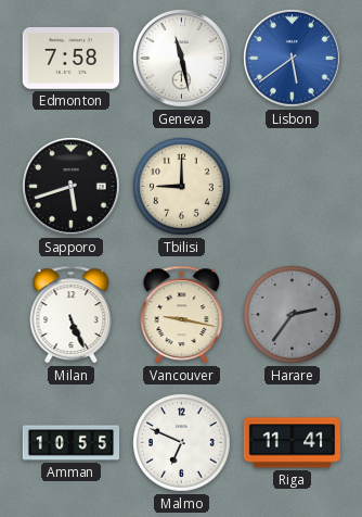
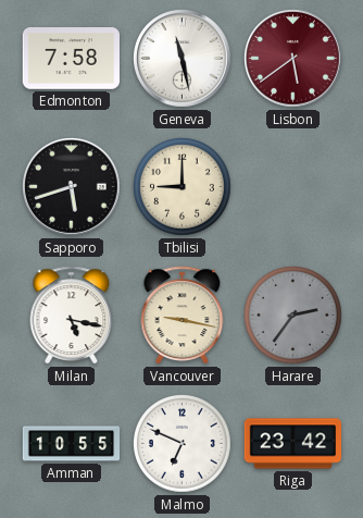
Lisbon dial: blue -> burgundy
Milan: 5:26 -> 5:17
Riga: 11:41 -> 23:42
